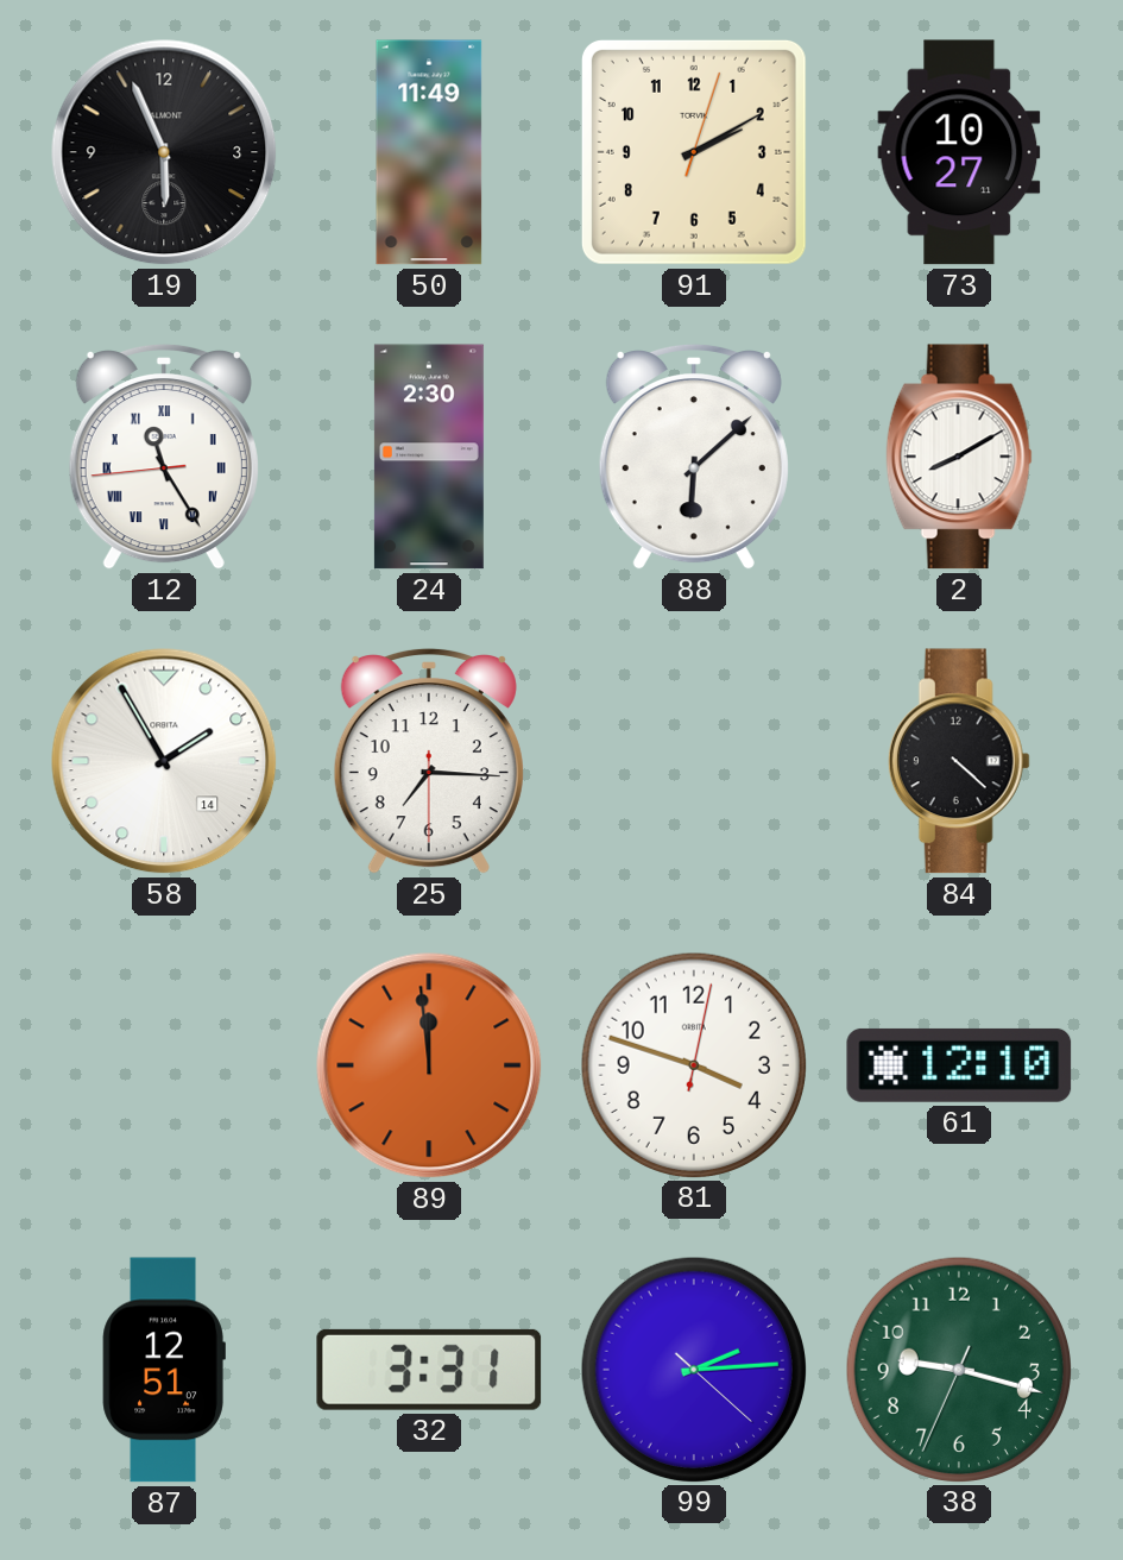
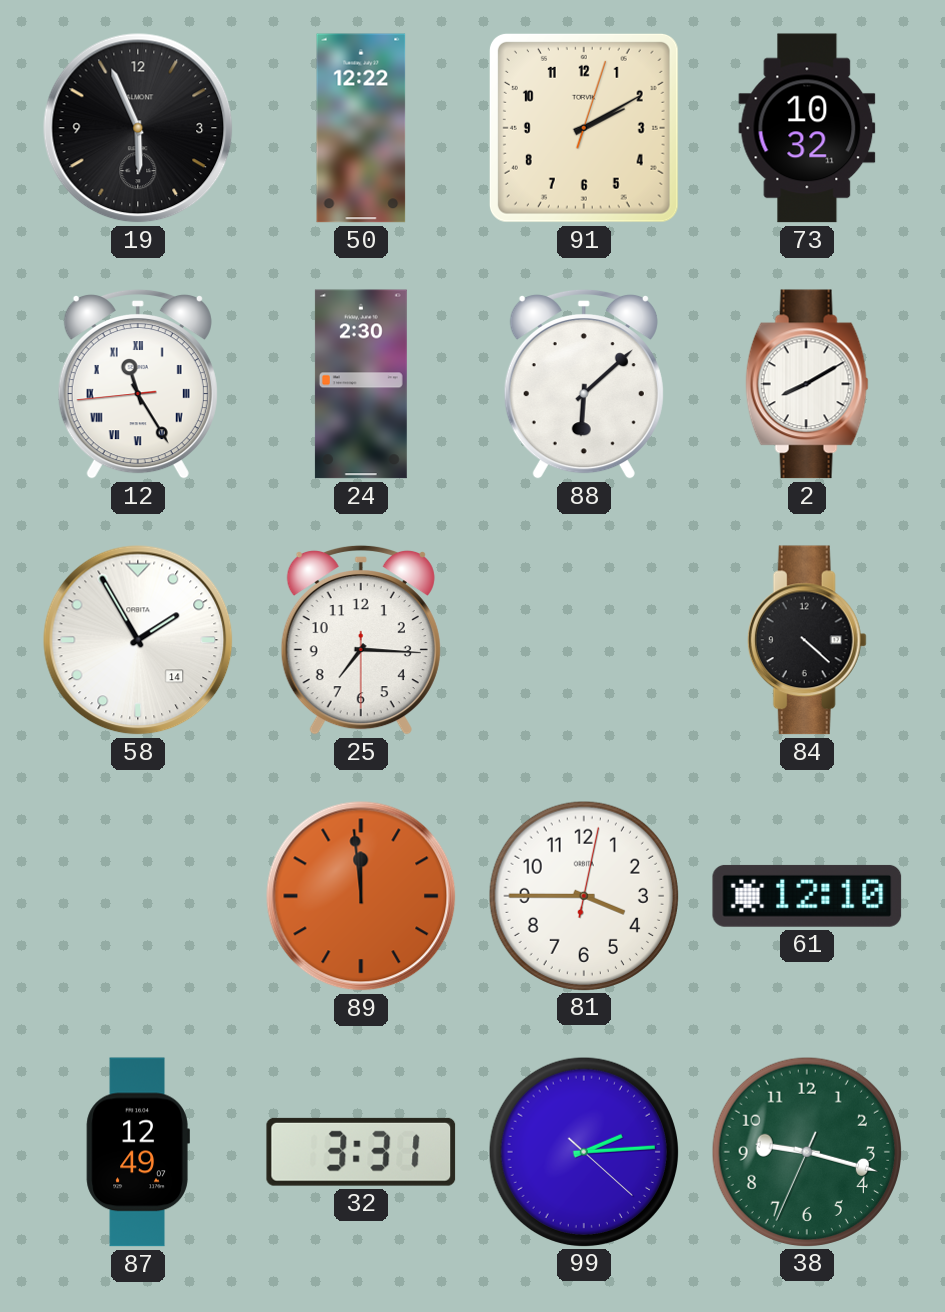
50: 11:49 -> 12:22
73: 10:27 -> 10:32
81: 3:48 -> 3:45
87: 12:51 -> 12:49
